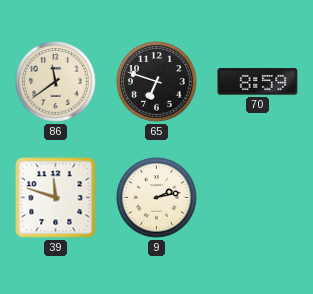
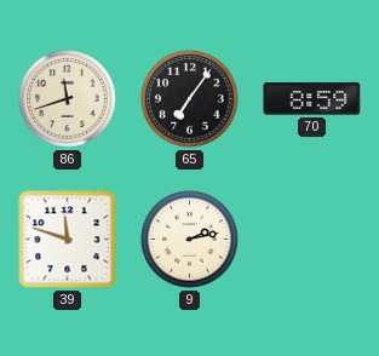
86: 11:39 -> 11:42
65: 6:48 -> 7:06
